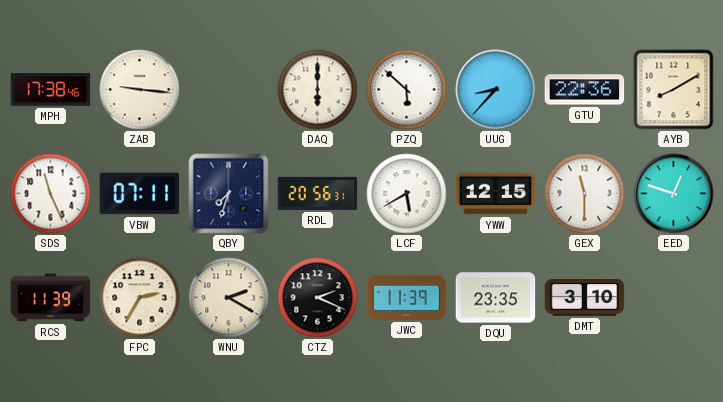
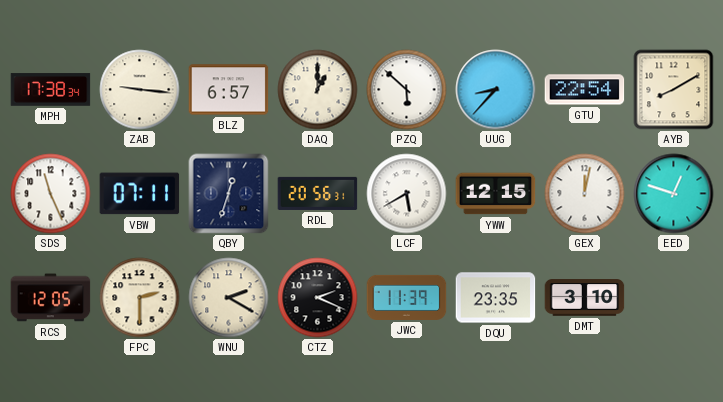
MPH: 17:38:46 -> 17:38:34
BLZ: none -> 6:57
DAQ: 6:00 -> 1:00
GTU: 22:36 -> 22:54
QBY: 7:33 -> 12:33
GEX: 11:30 -> 12:02
RCS: 11:39 -> 12:05
FPC: 2:35 -> 2:30
